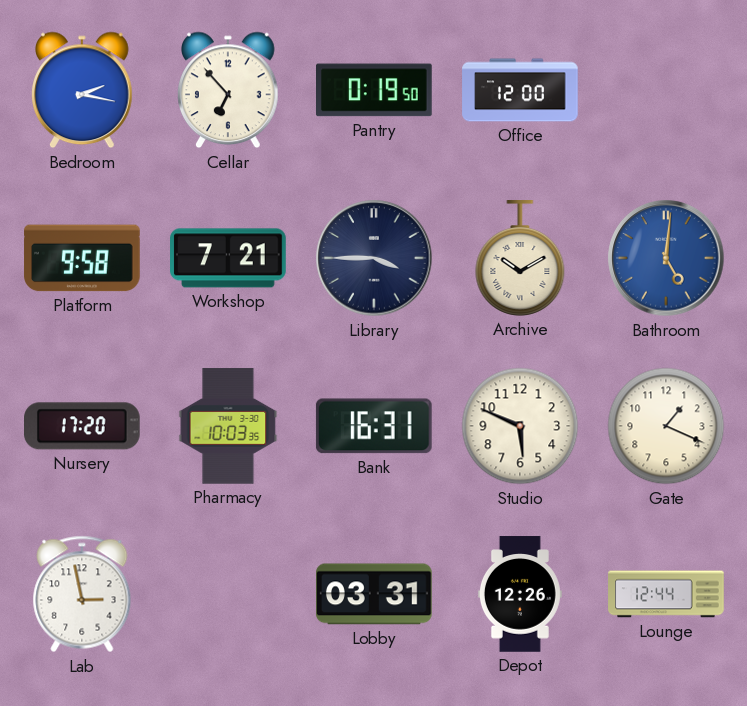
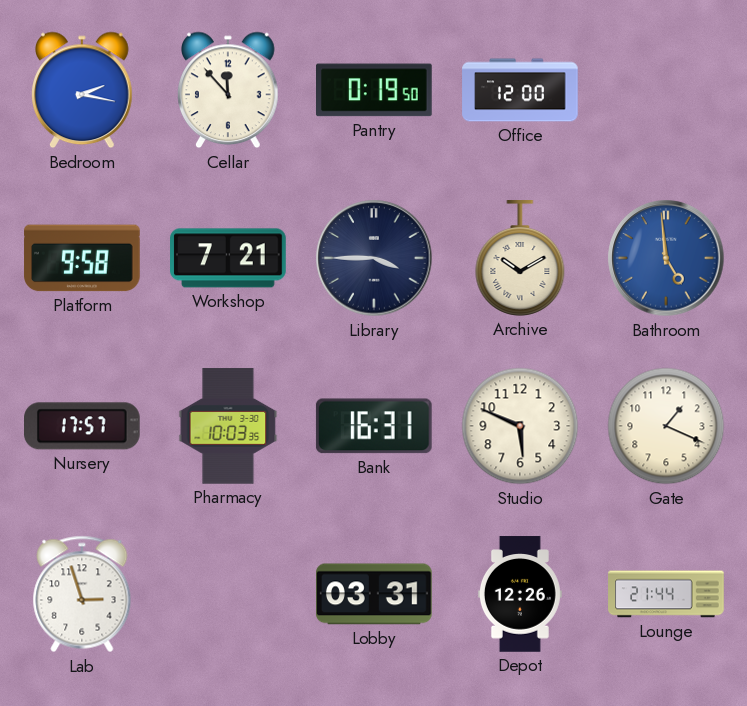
Cellar: 6:53 -> 11:53
Bathroom: 5:01 -> 4:59
Nursery: 17:20 -> 17:57
Lab: 2:58 -> 2:57
Lounge: 12:44 -> 21:44
